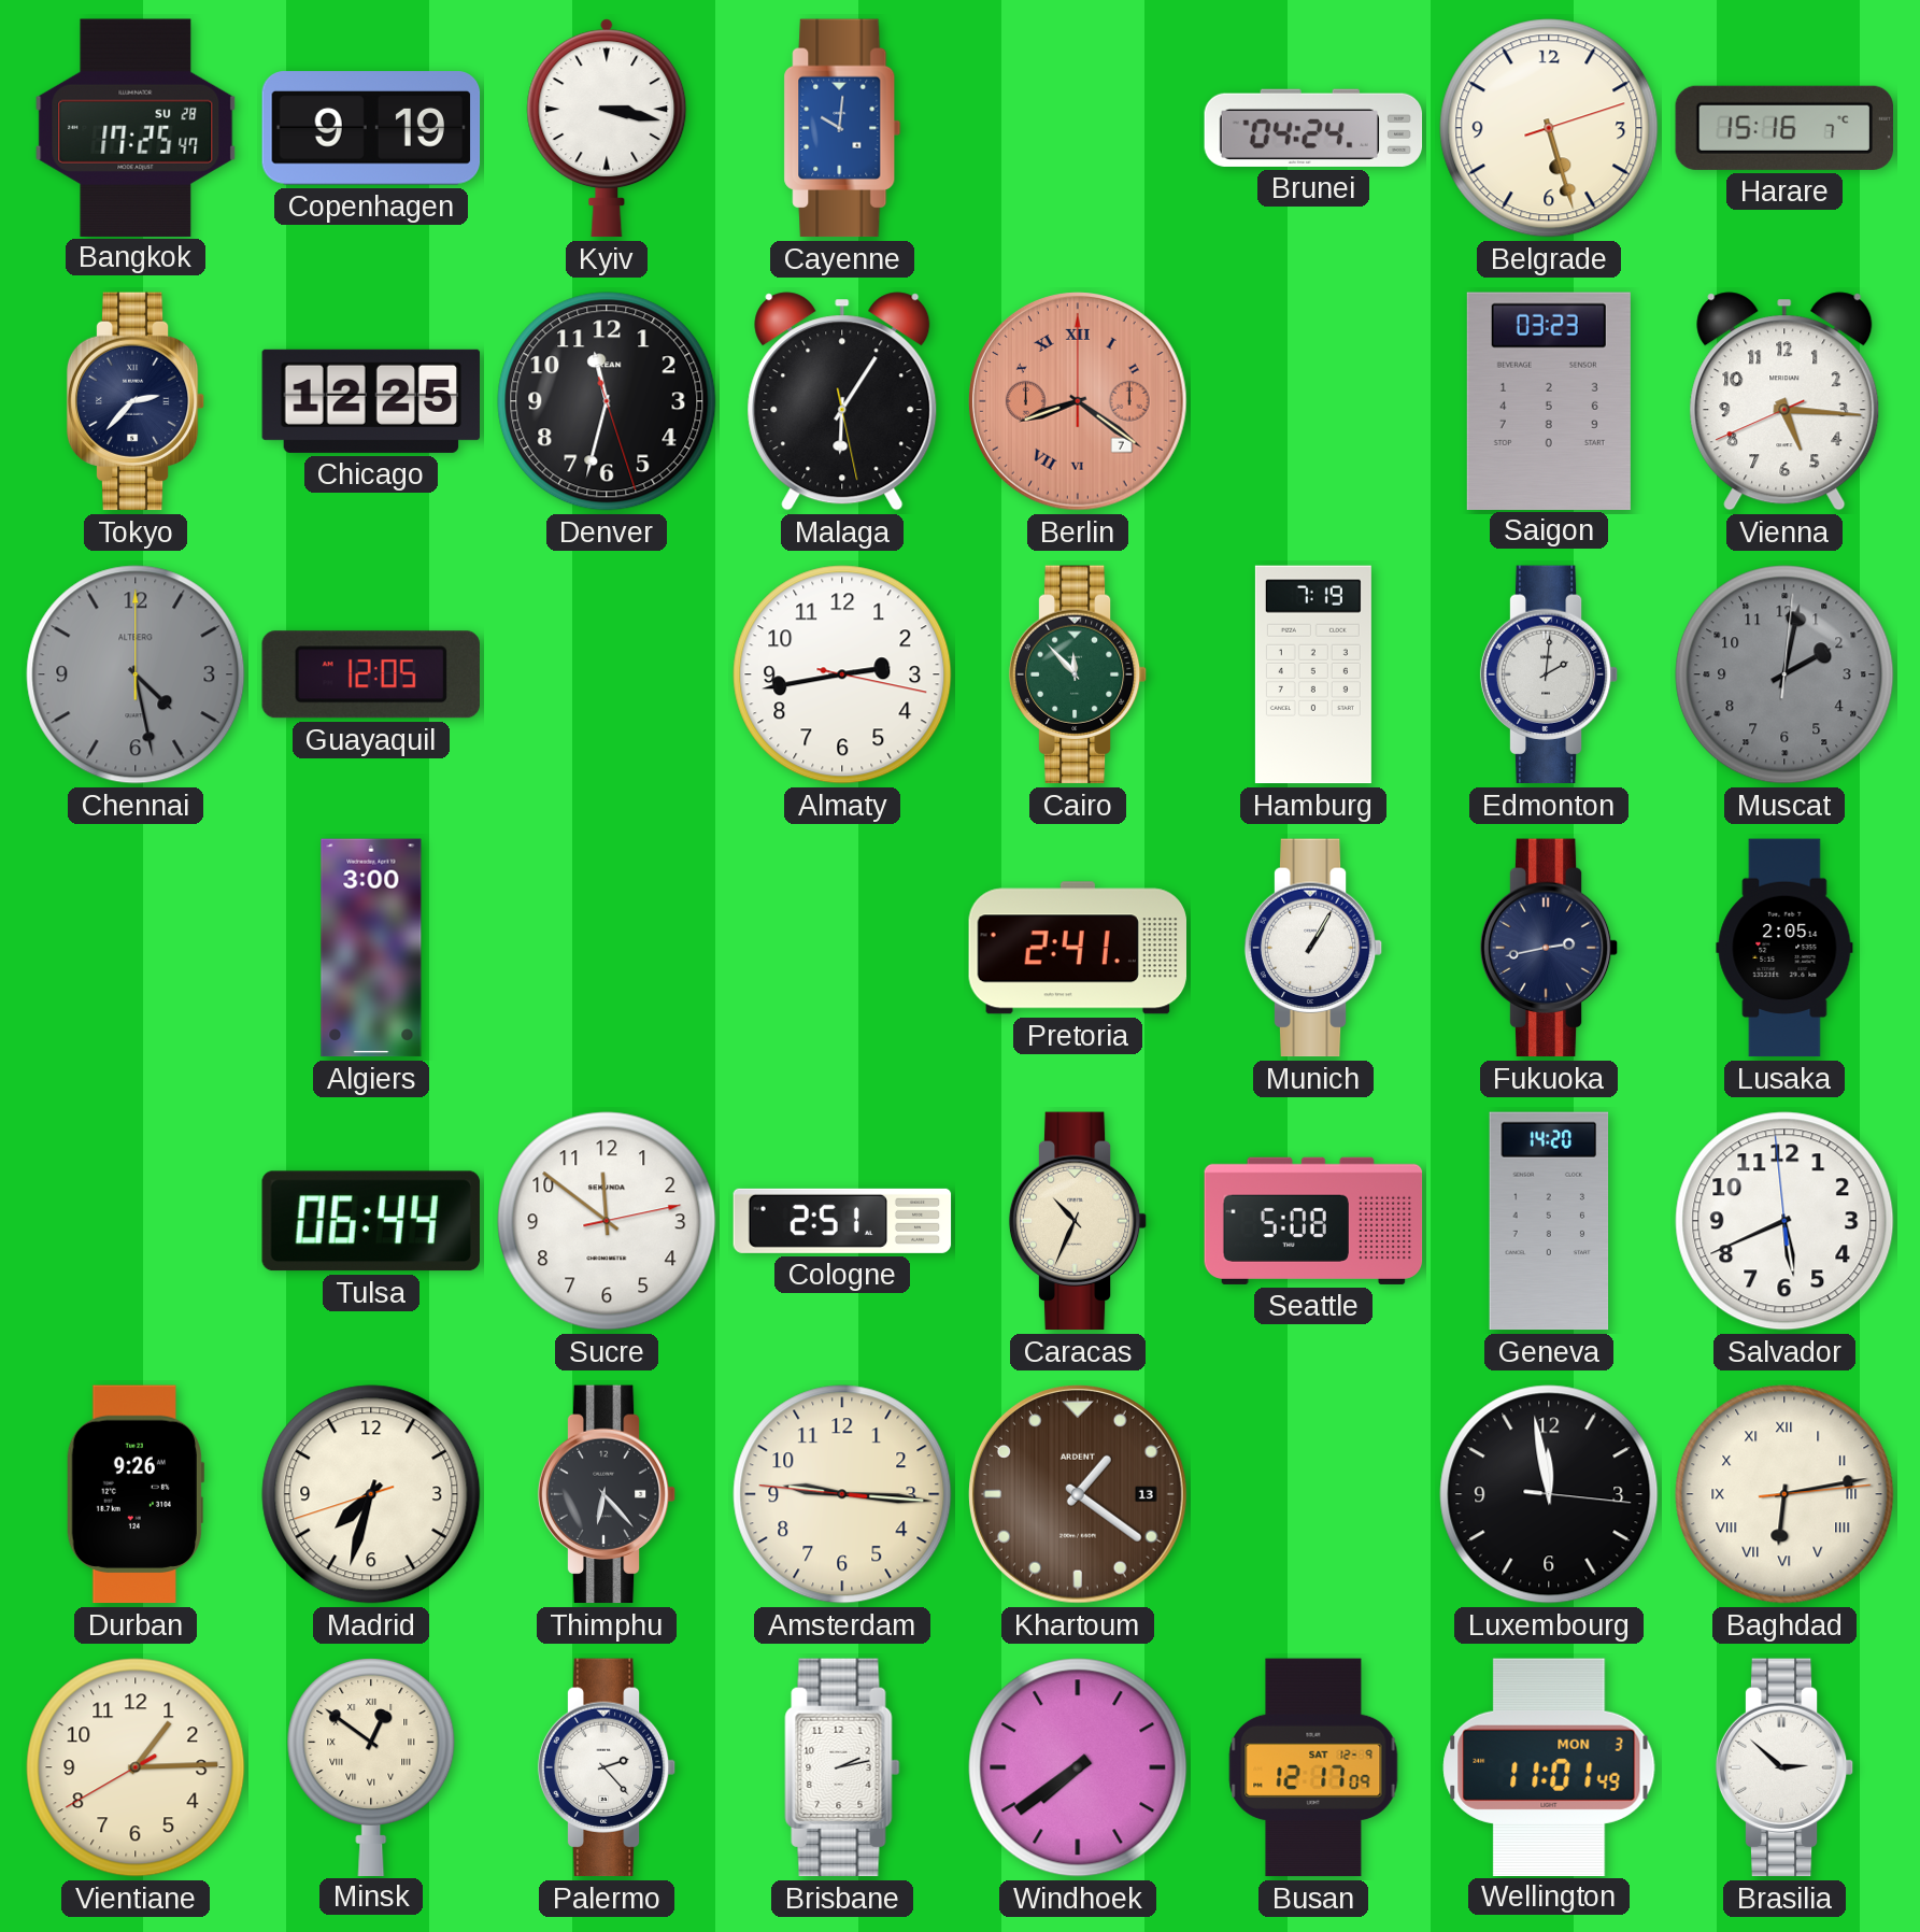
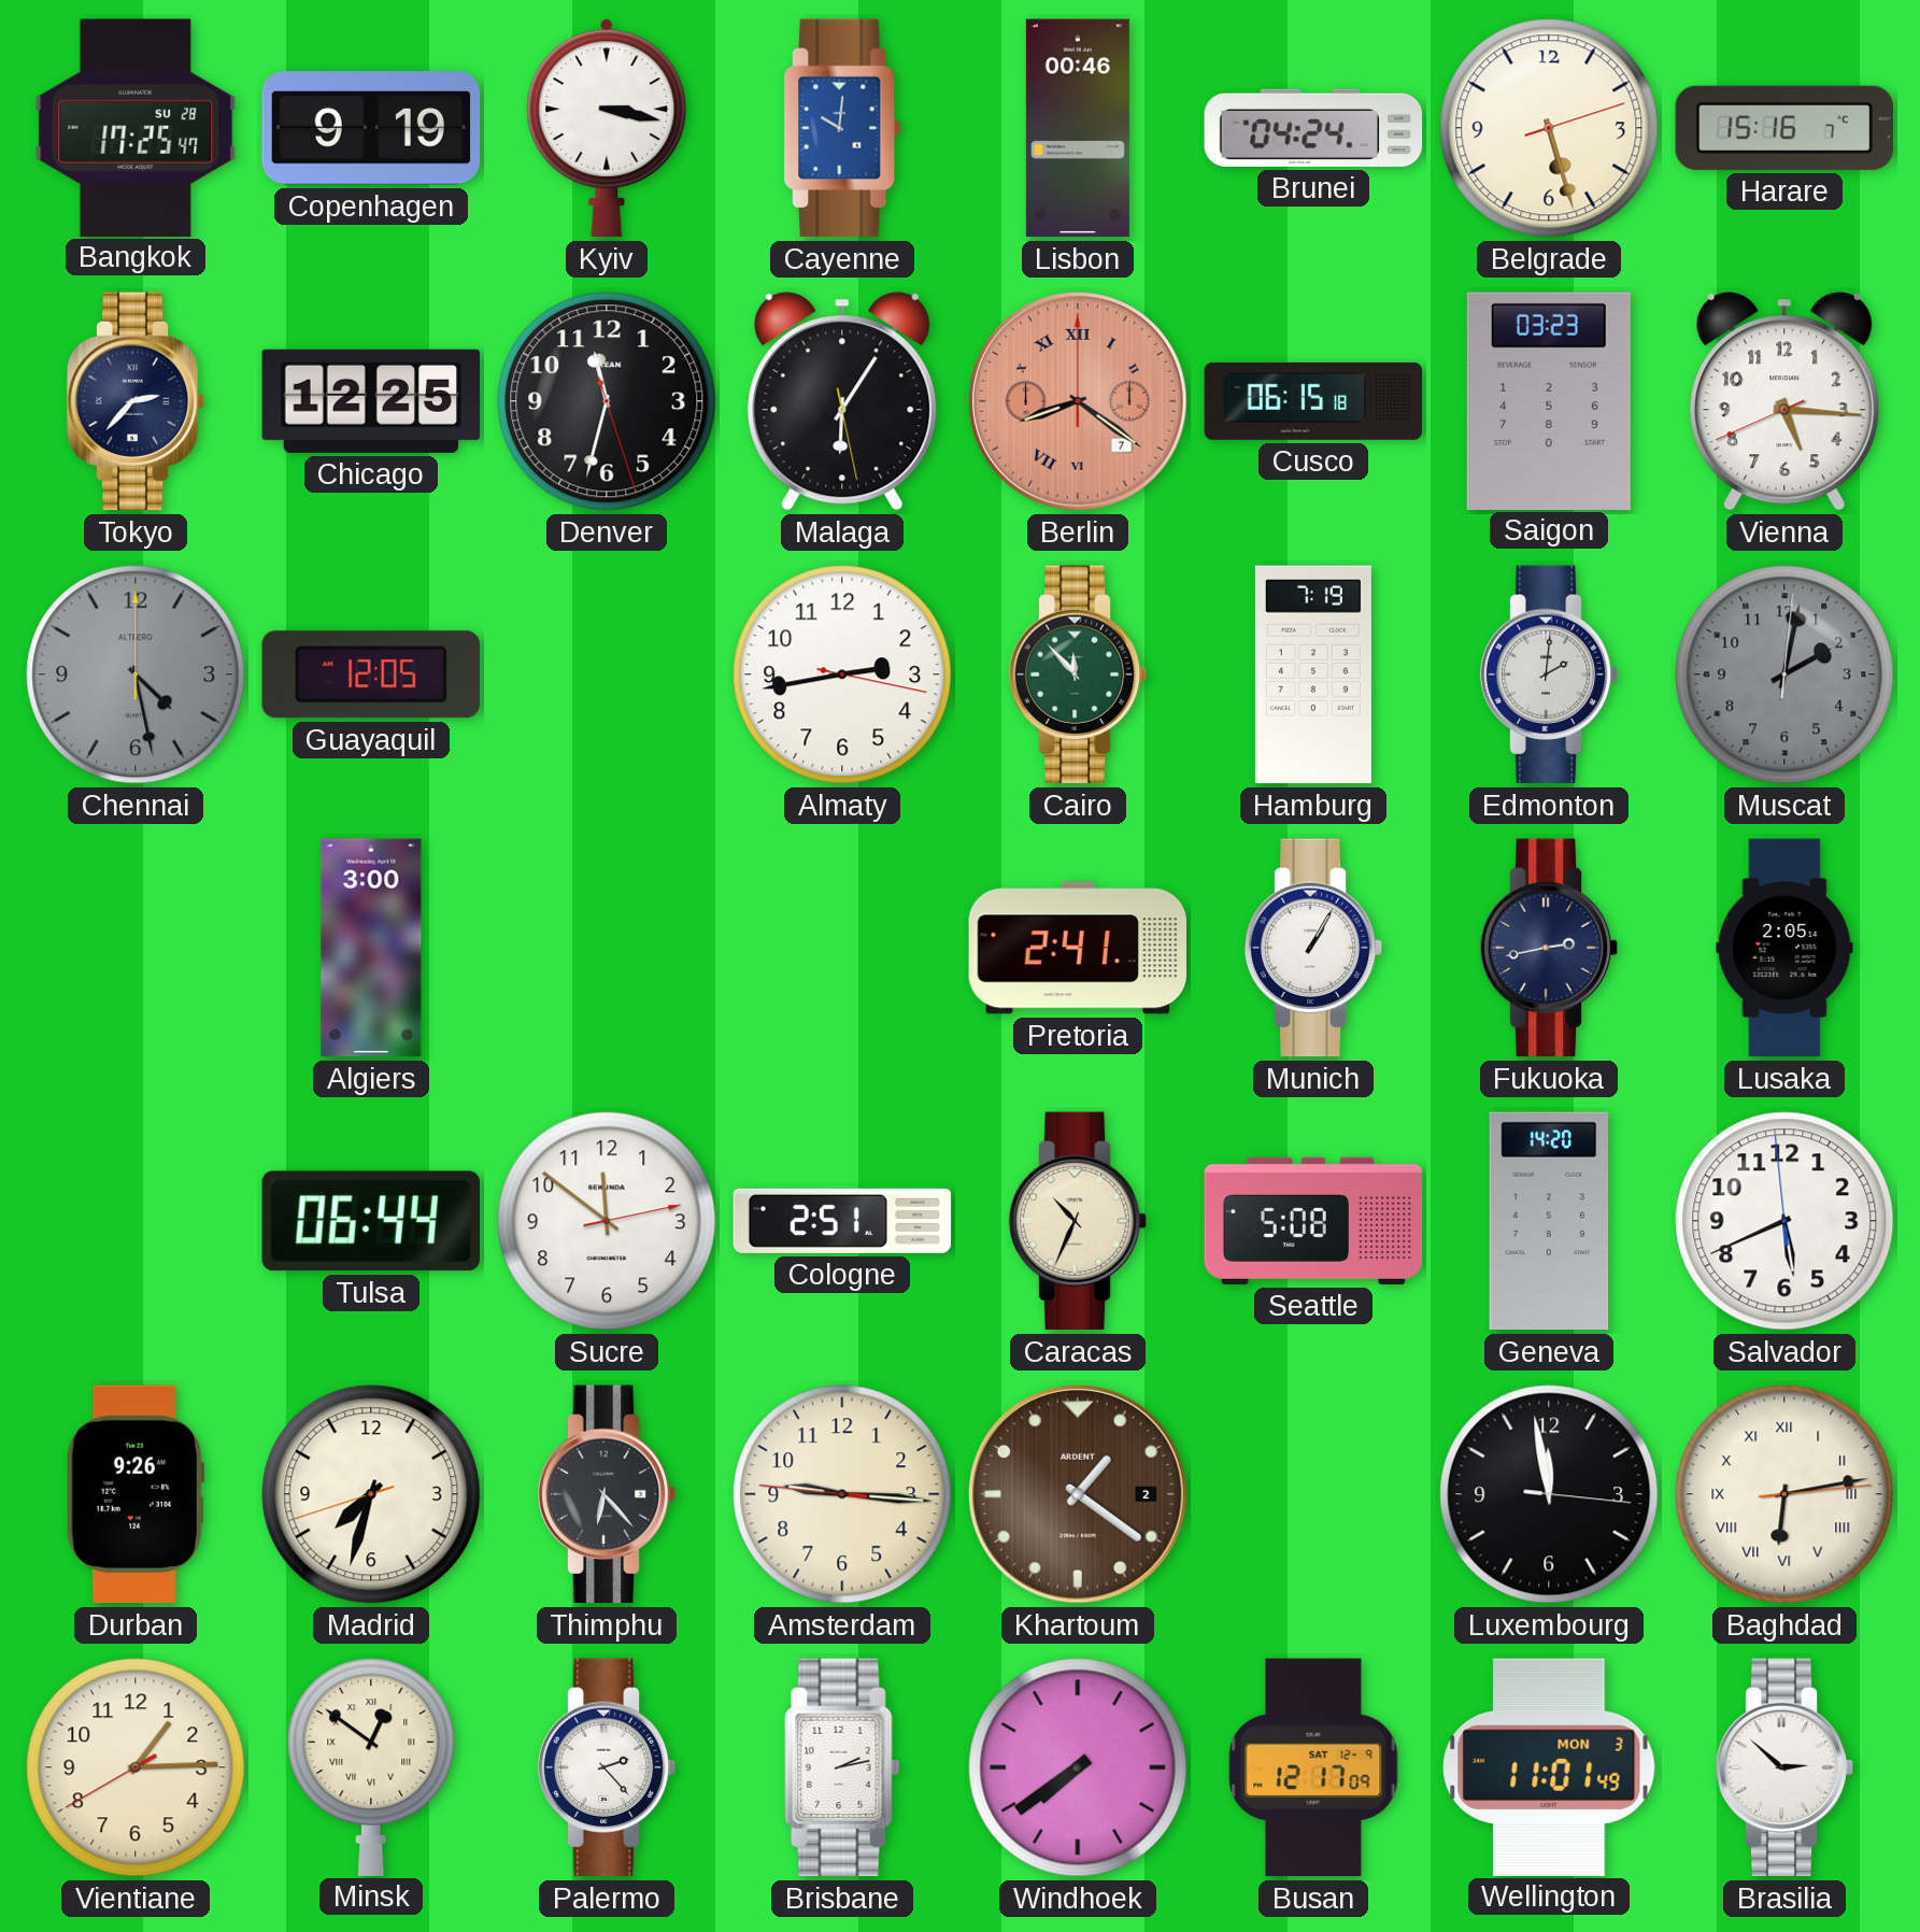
Lisbon: none -> 00:46
Cusco: none -> 06:15
Khartoum date: 13 -> 2
